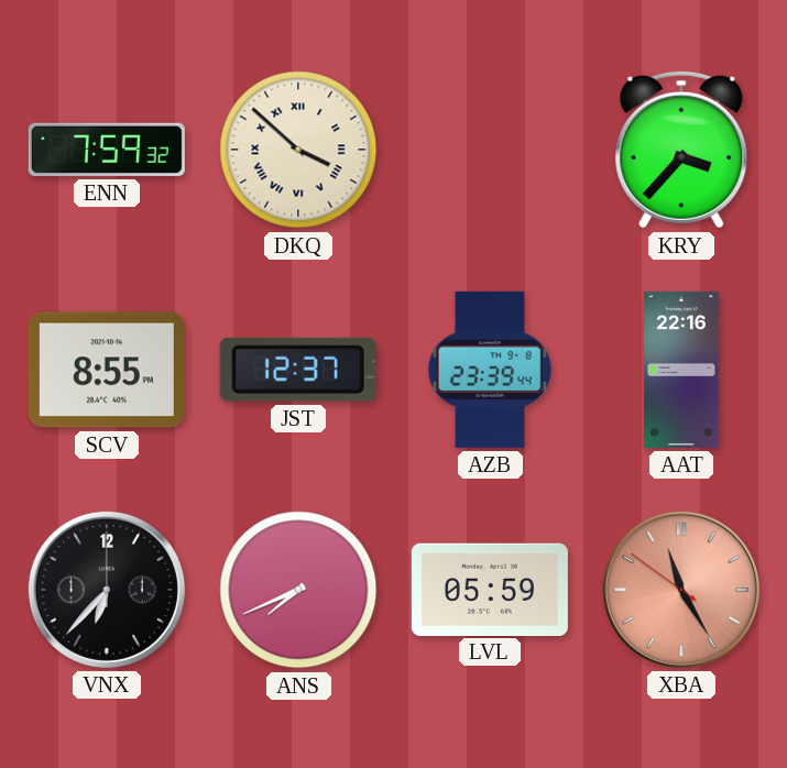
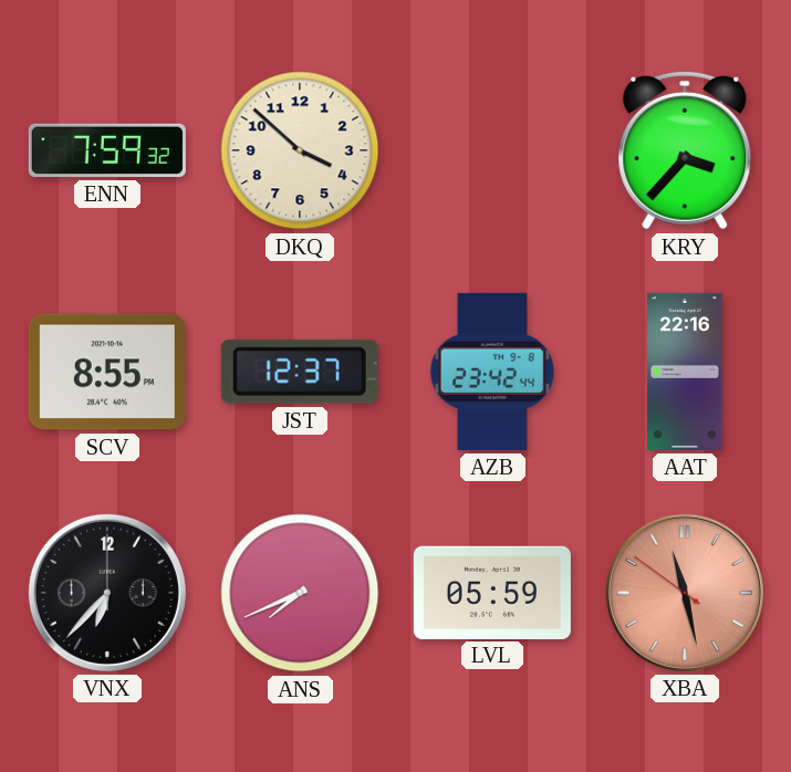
DKQ numerals: Roman -> Arabic
AZB: 23:39 -> 23:42
XBA: 11:24 -> 11:27
